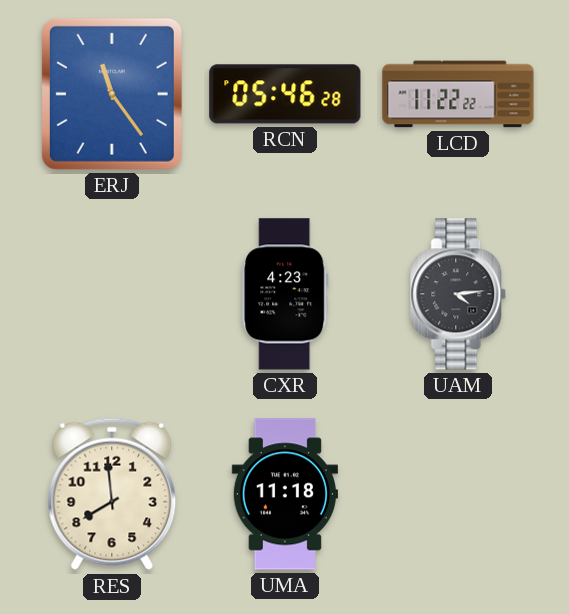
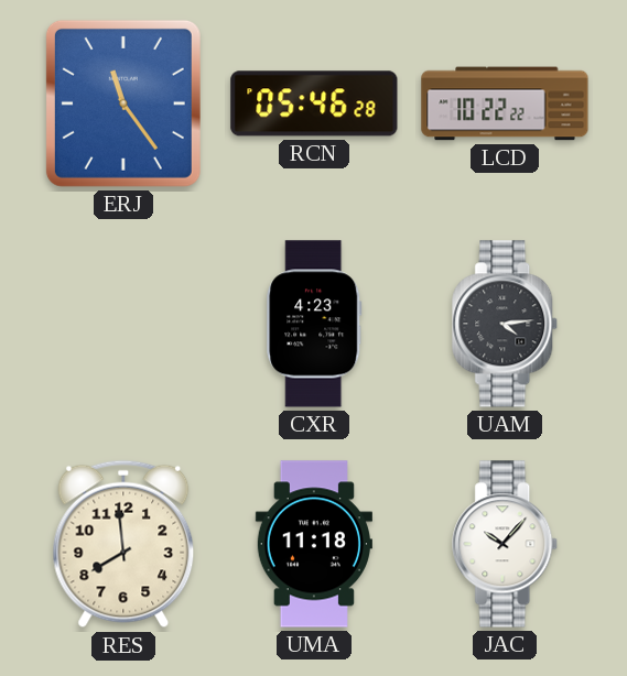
LCD: 11:22 -> 10:22
JAC: none -> 10:07
